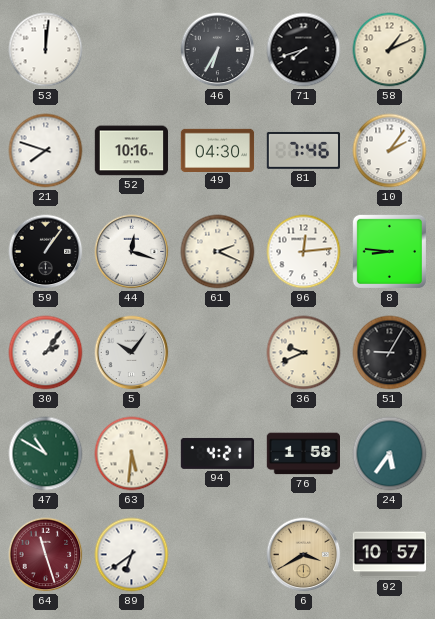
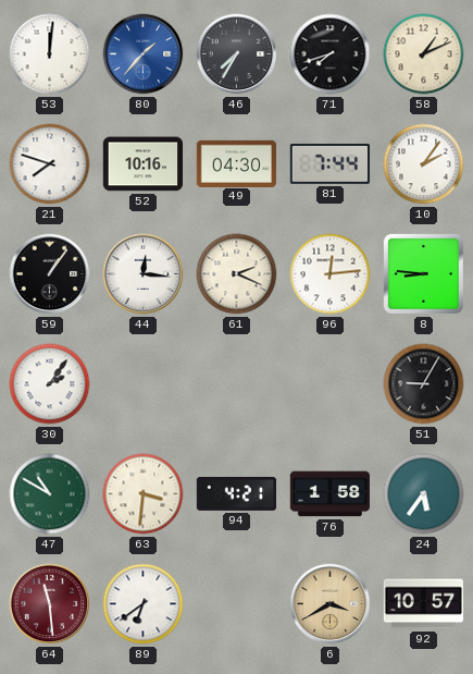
80: none -> 1:37
46: 6:35 -> 7:35
81: 7:46 -> 7:44
44: 12:18 -> 12:16
5: 10:06 -> none
36: 9:41 -> none
63: 5:31 -> 3:31
64: 11:27 -> 11:29
